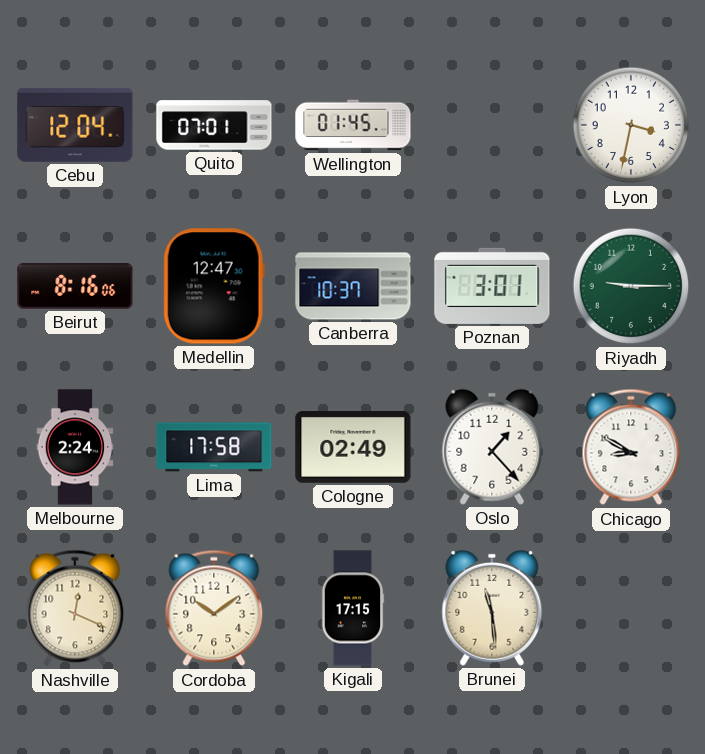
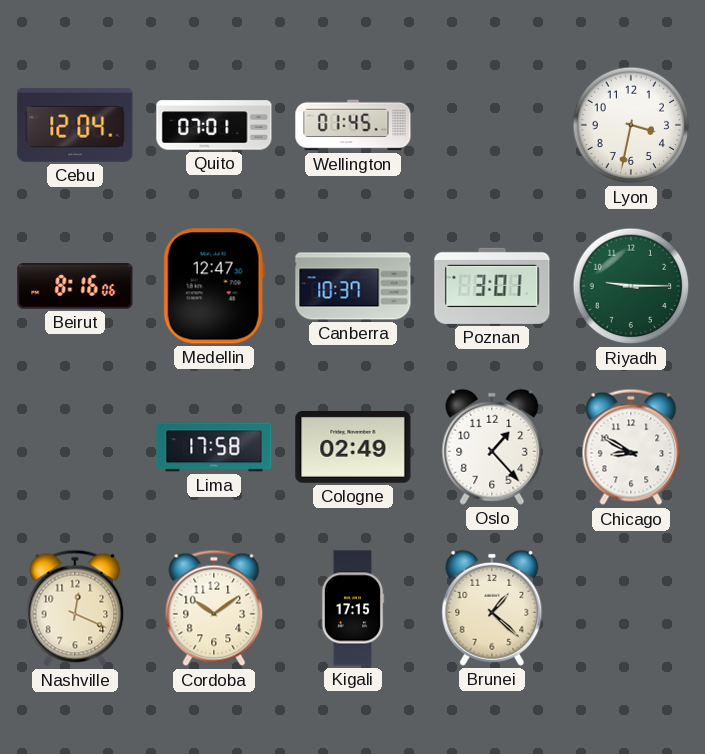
Melbourne: 2:24 -> none
Brunei: 11:29 -> 1:22
